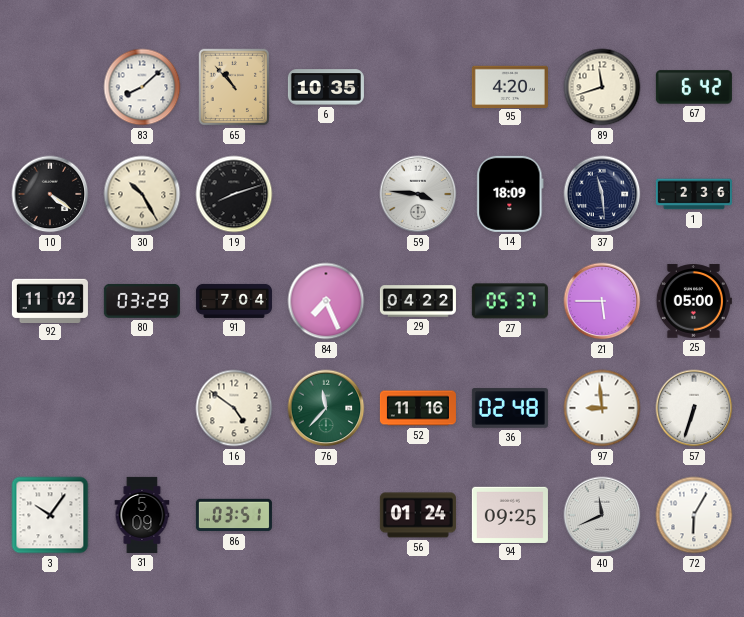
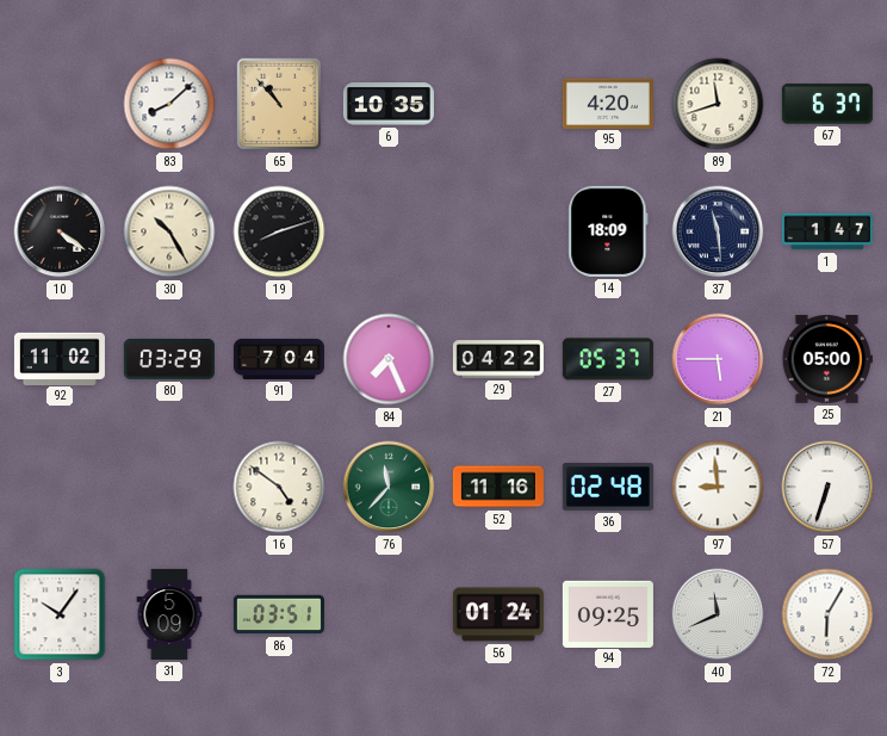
67: 6:42 -> 6:37
59: 3:46 -> none
1: 2:36 -> 1:47
